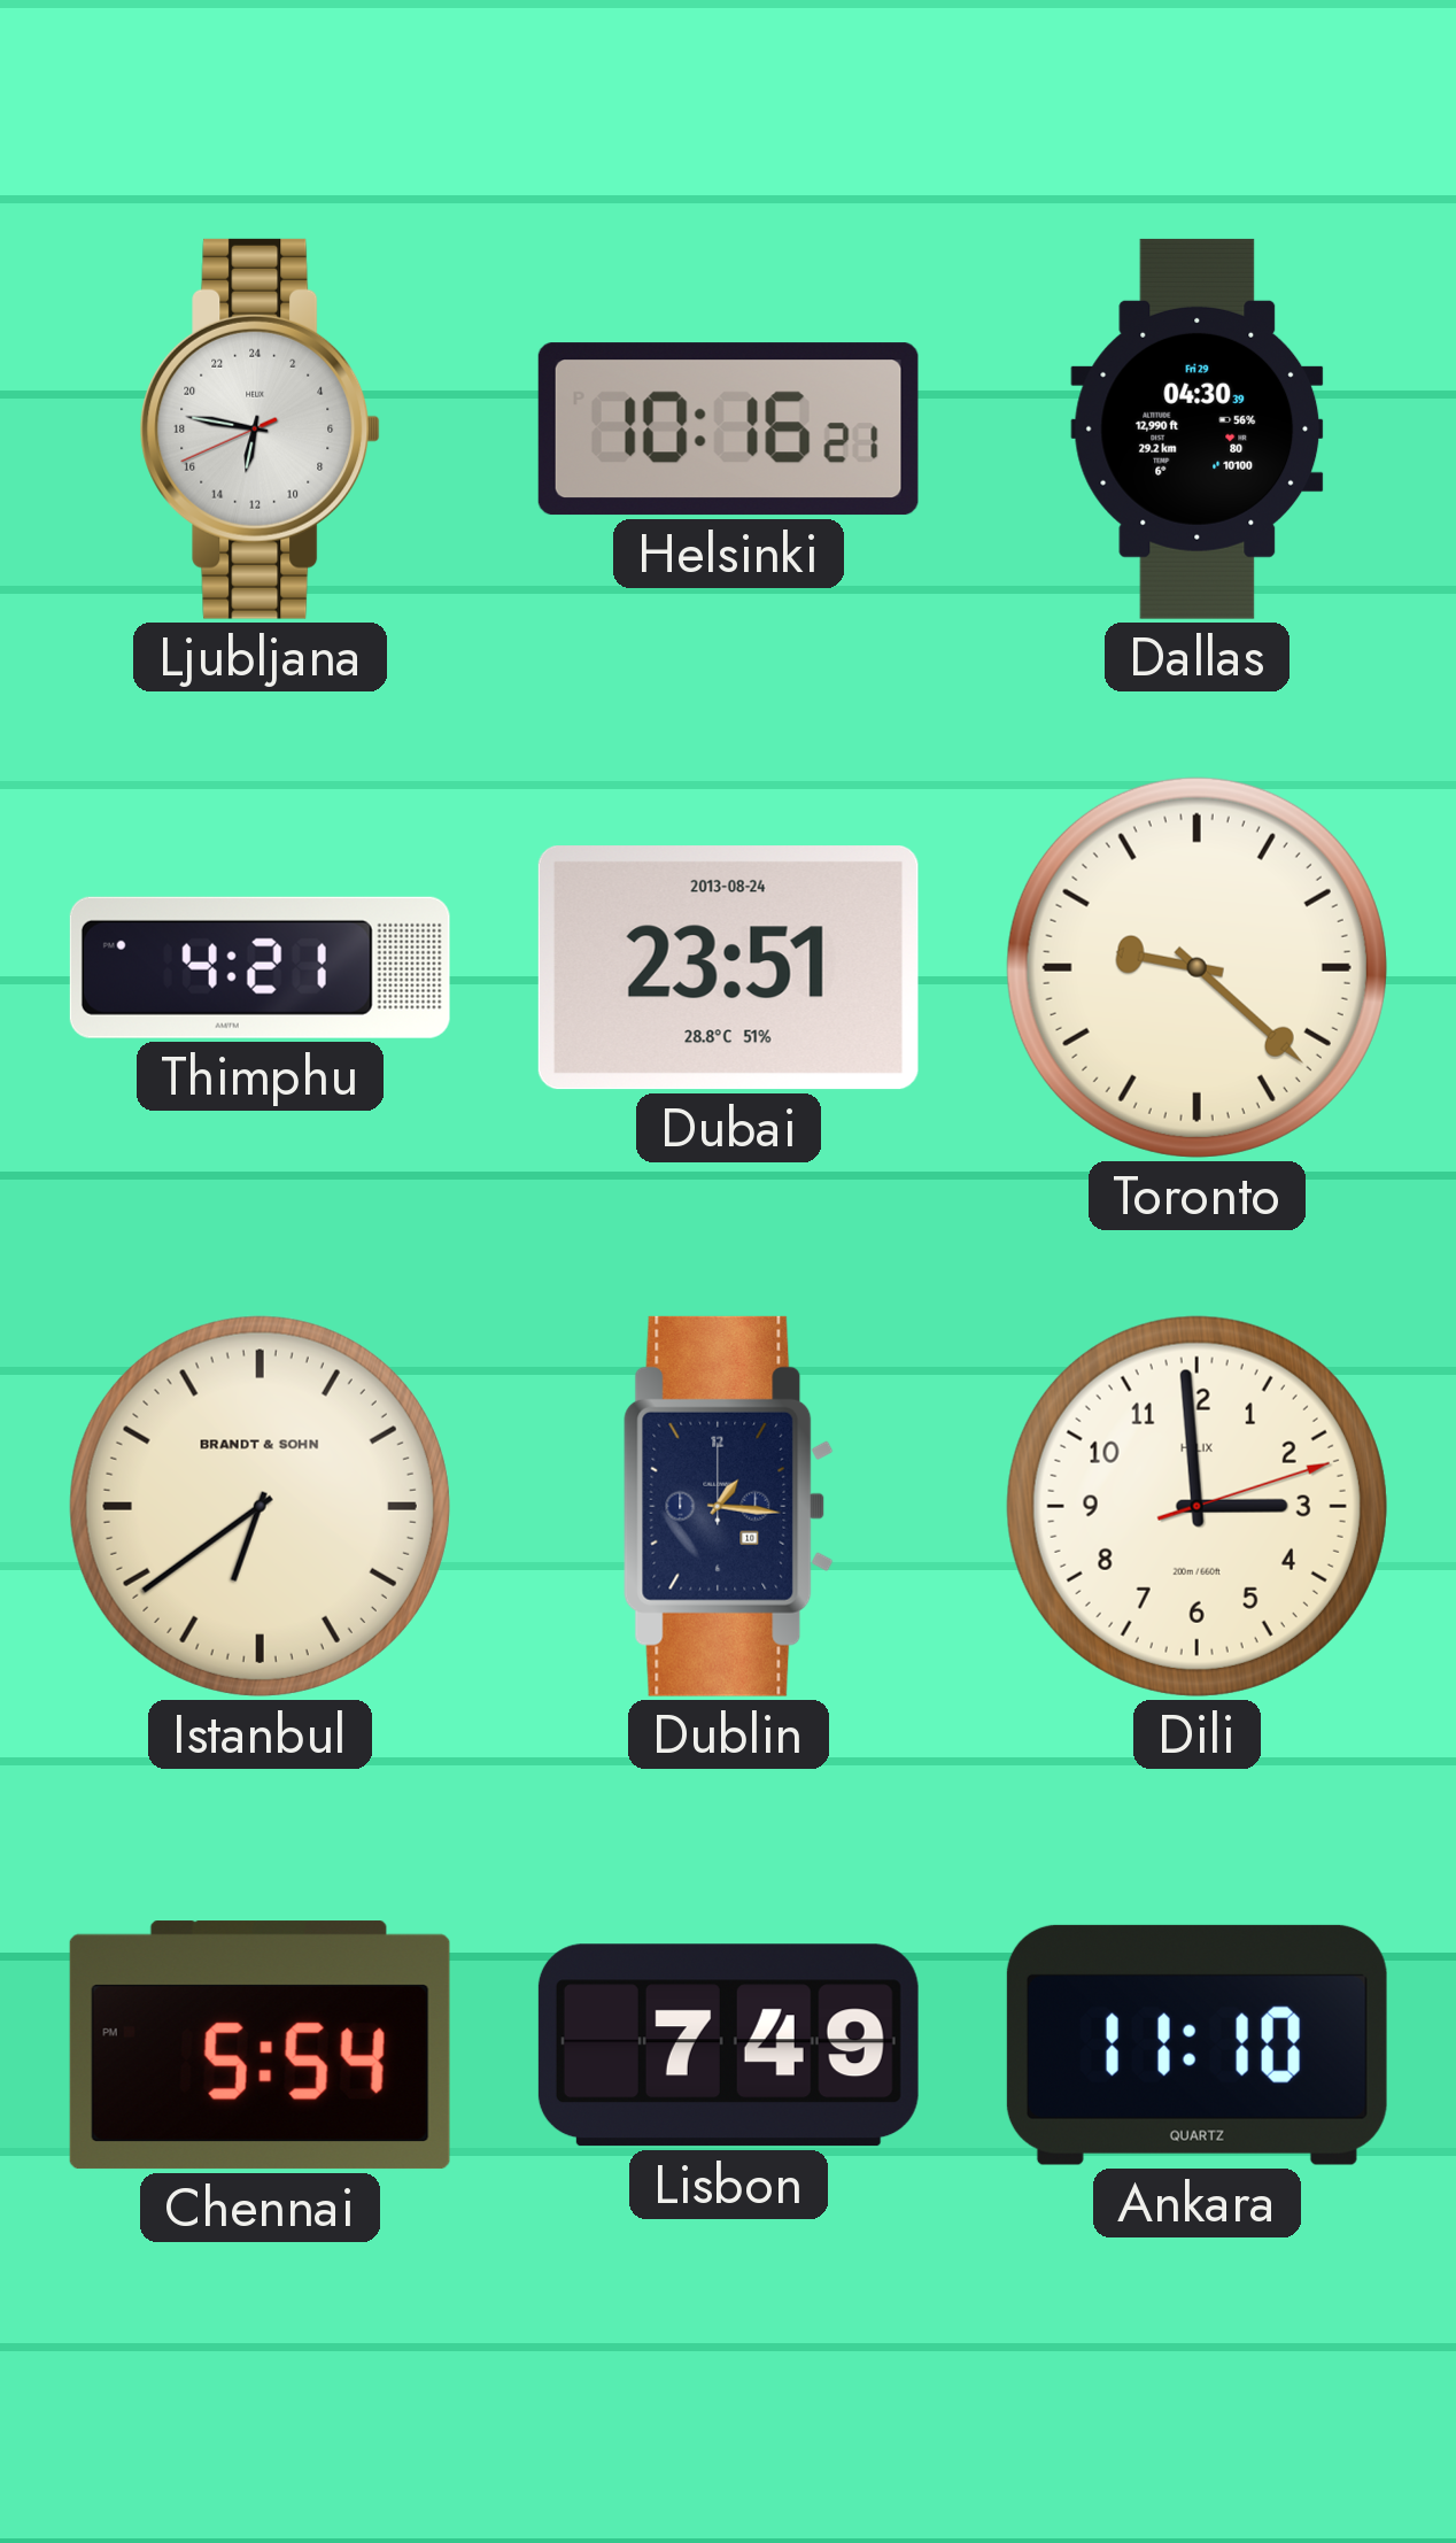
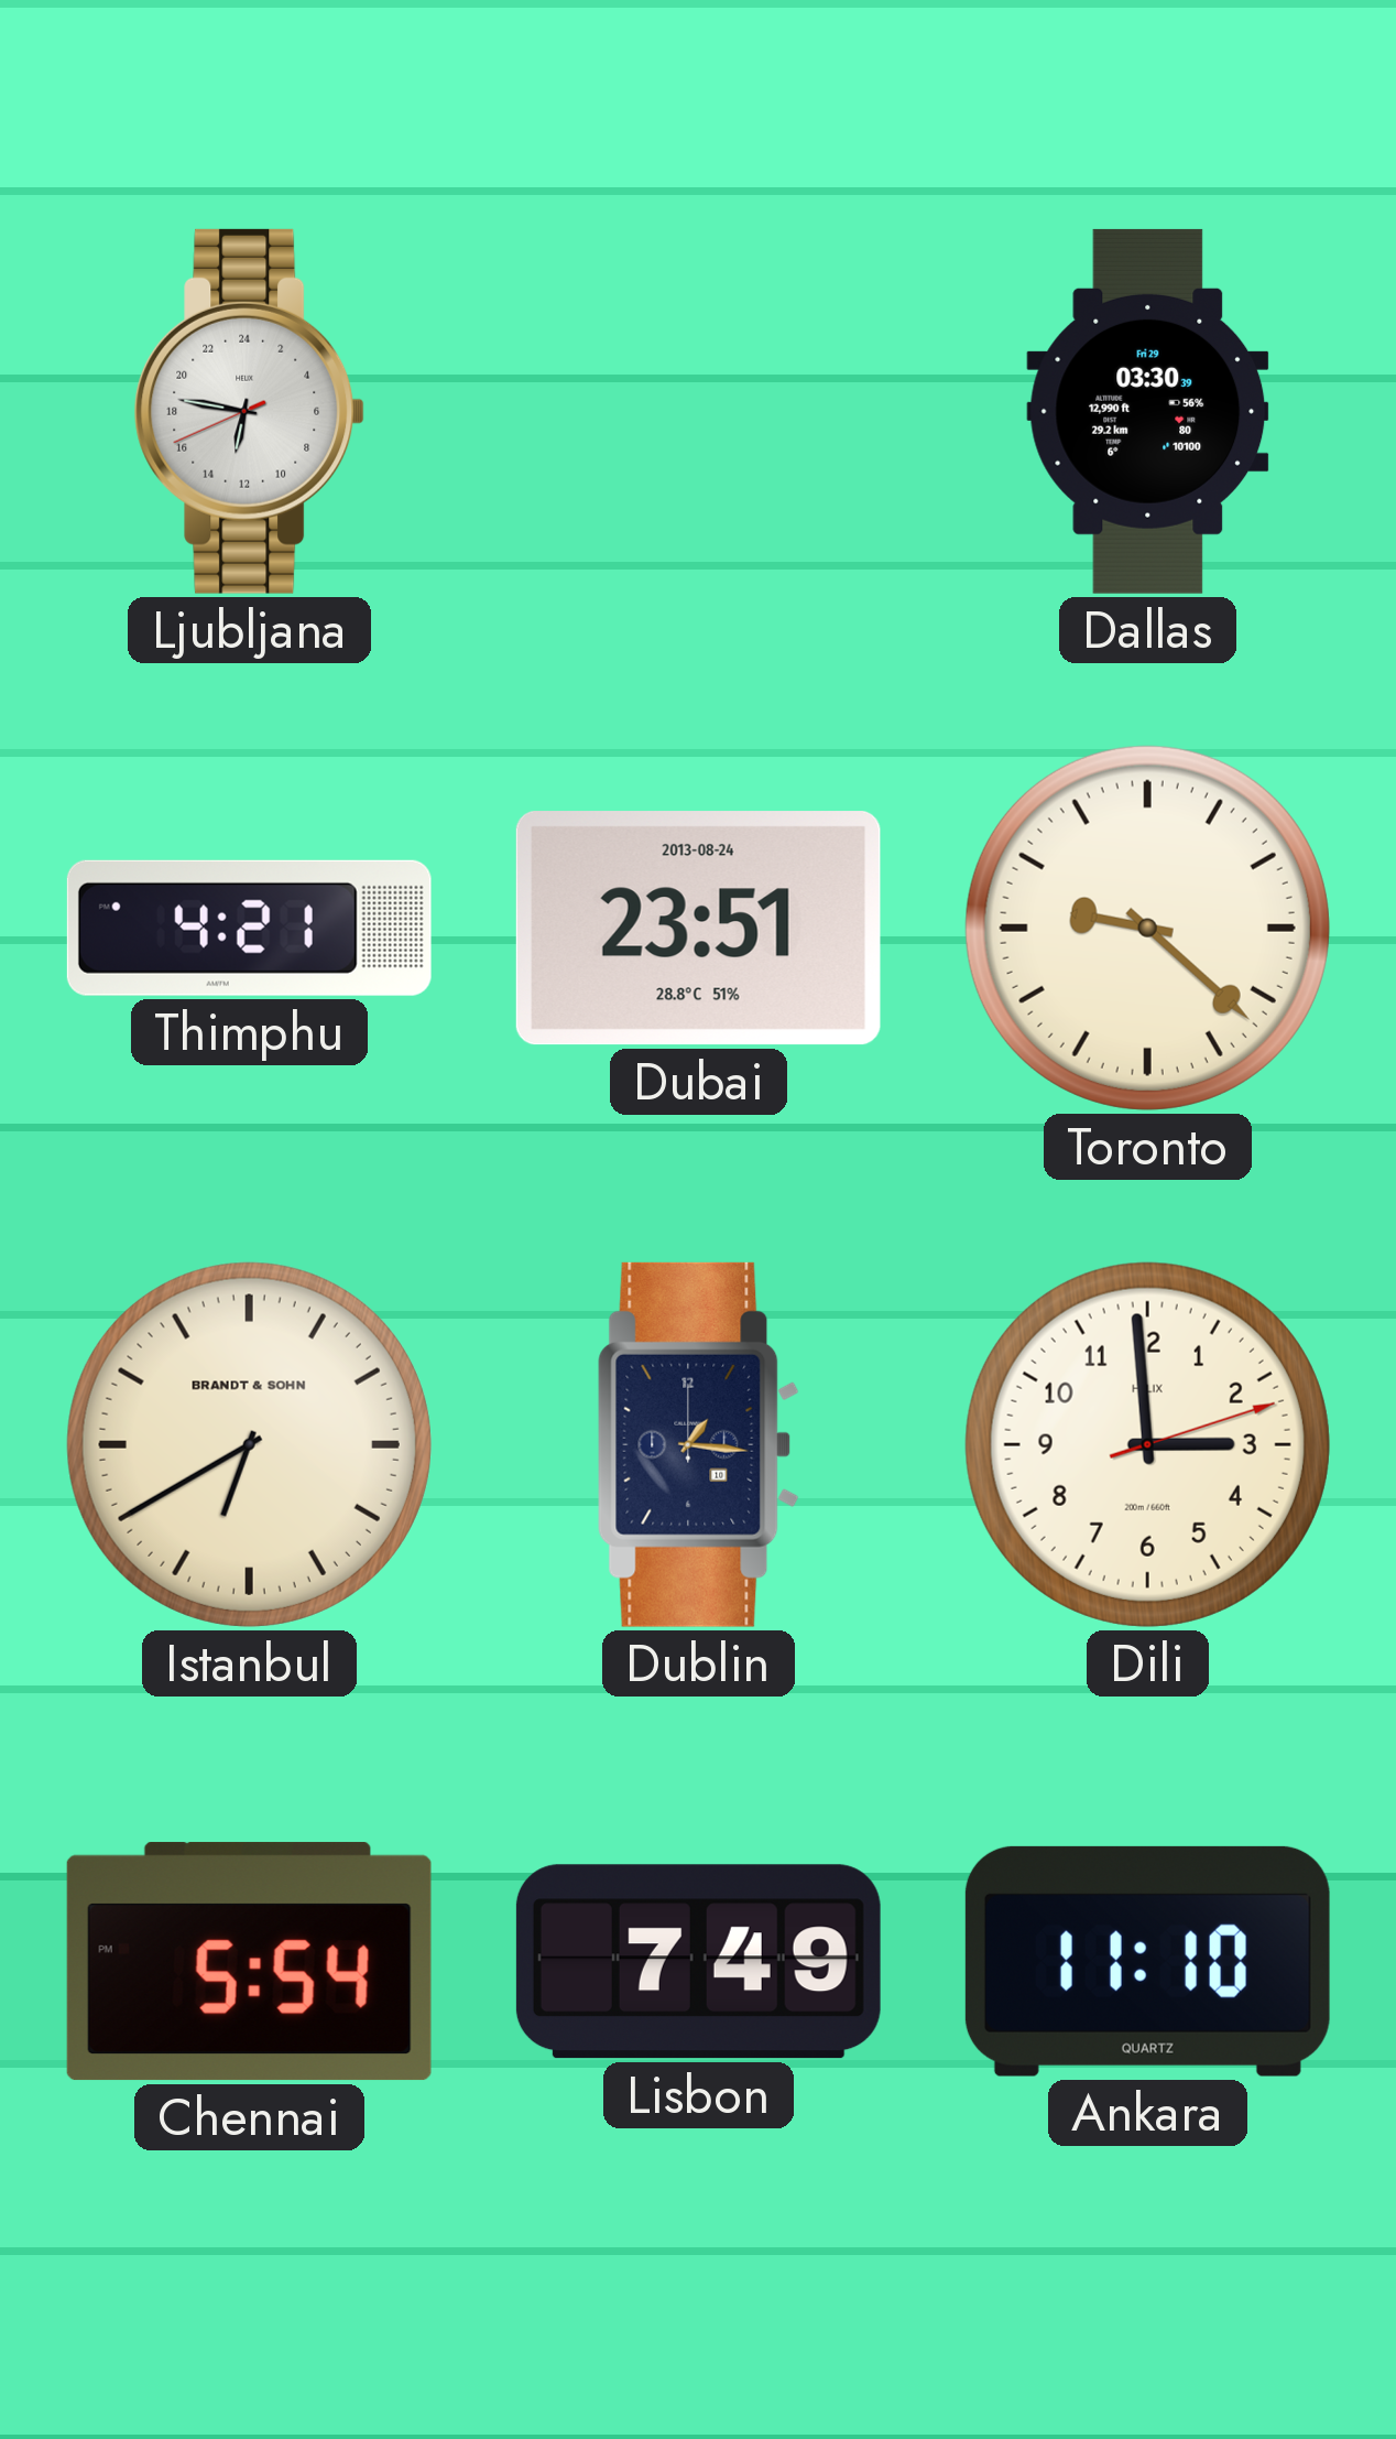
Helsinki: 10:16 -> none
Dallas: 04:30 -> 03:30
Istanbul: 6:39 -> 6:40
